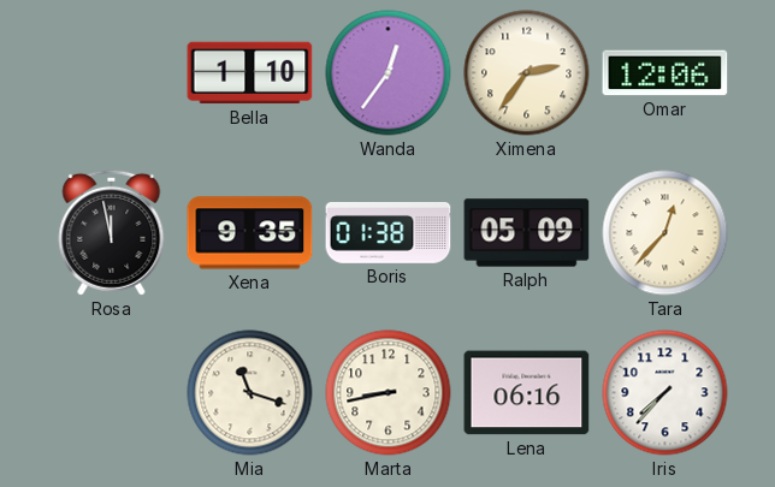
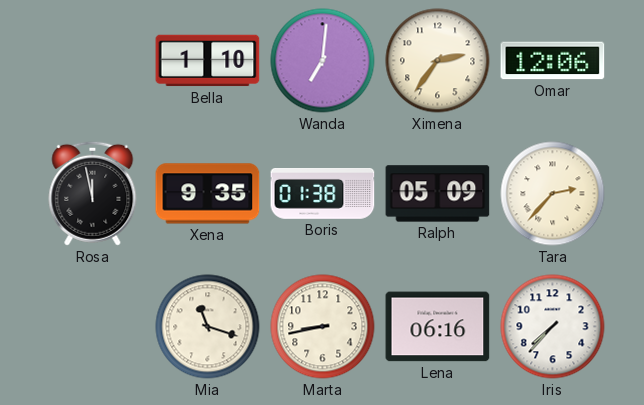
Wanda: 12:36 -> 7:01
Tara: 12:37 -> 2:37
